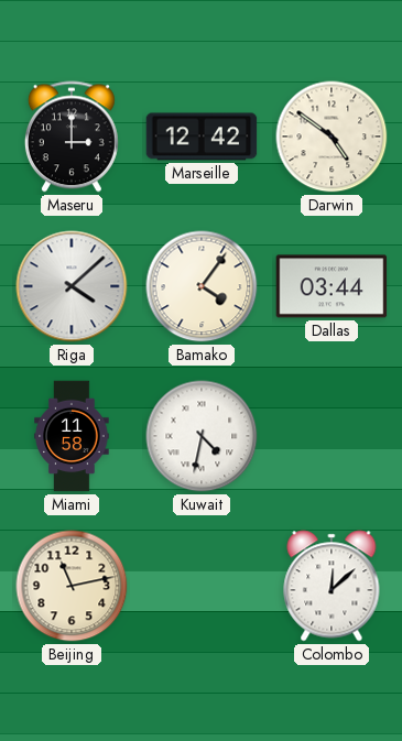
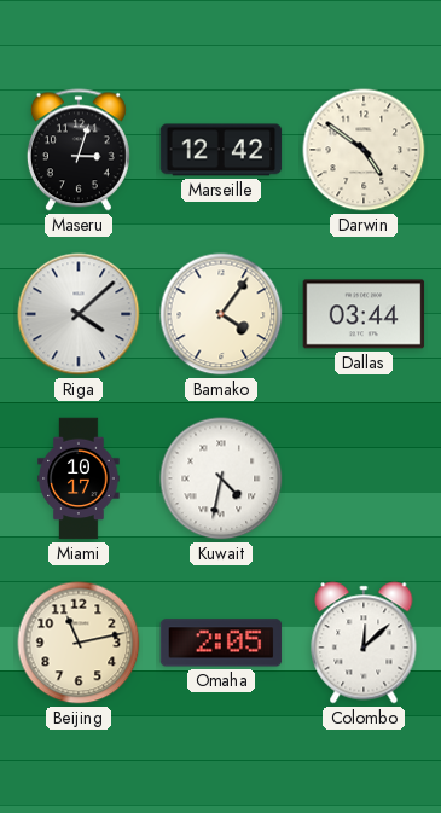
Maseru: 3:00 -> 3:03
Miami: 11:58 -> 10:17
Omaha: none -> 2:05
